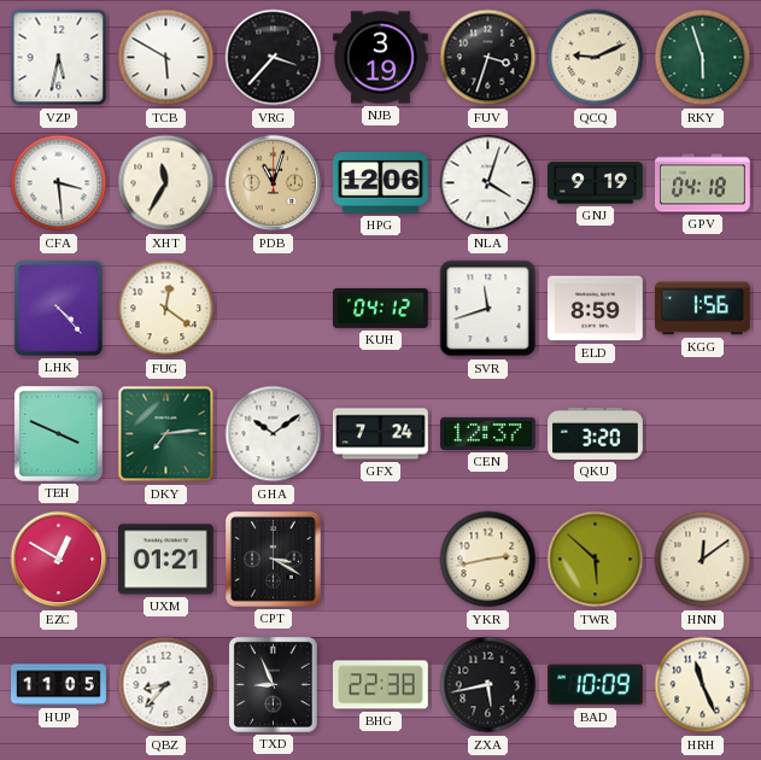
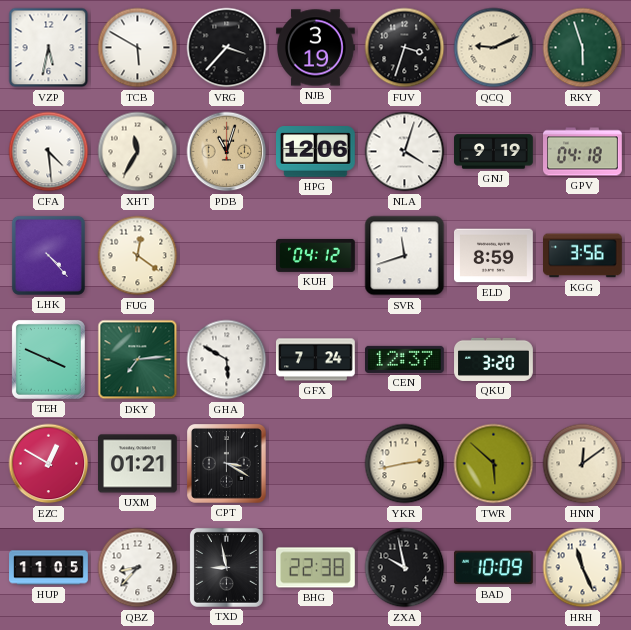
CFA: 3:29 -> 4:29
KGG: 1:56 -> 3:56
GHA: 10:09 -> 5:50
TXD: 8:56 -> 8:58
ZXA: 5:43 -> 9:58
